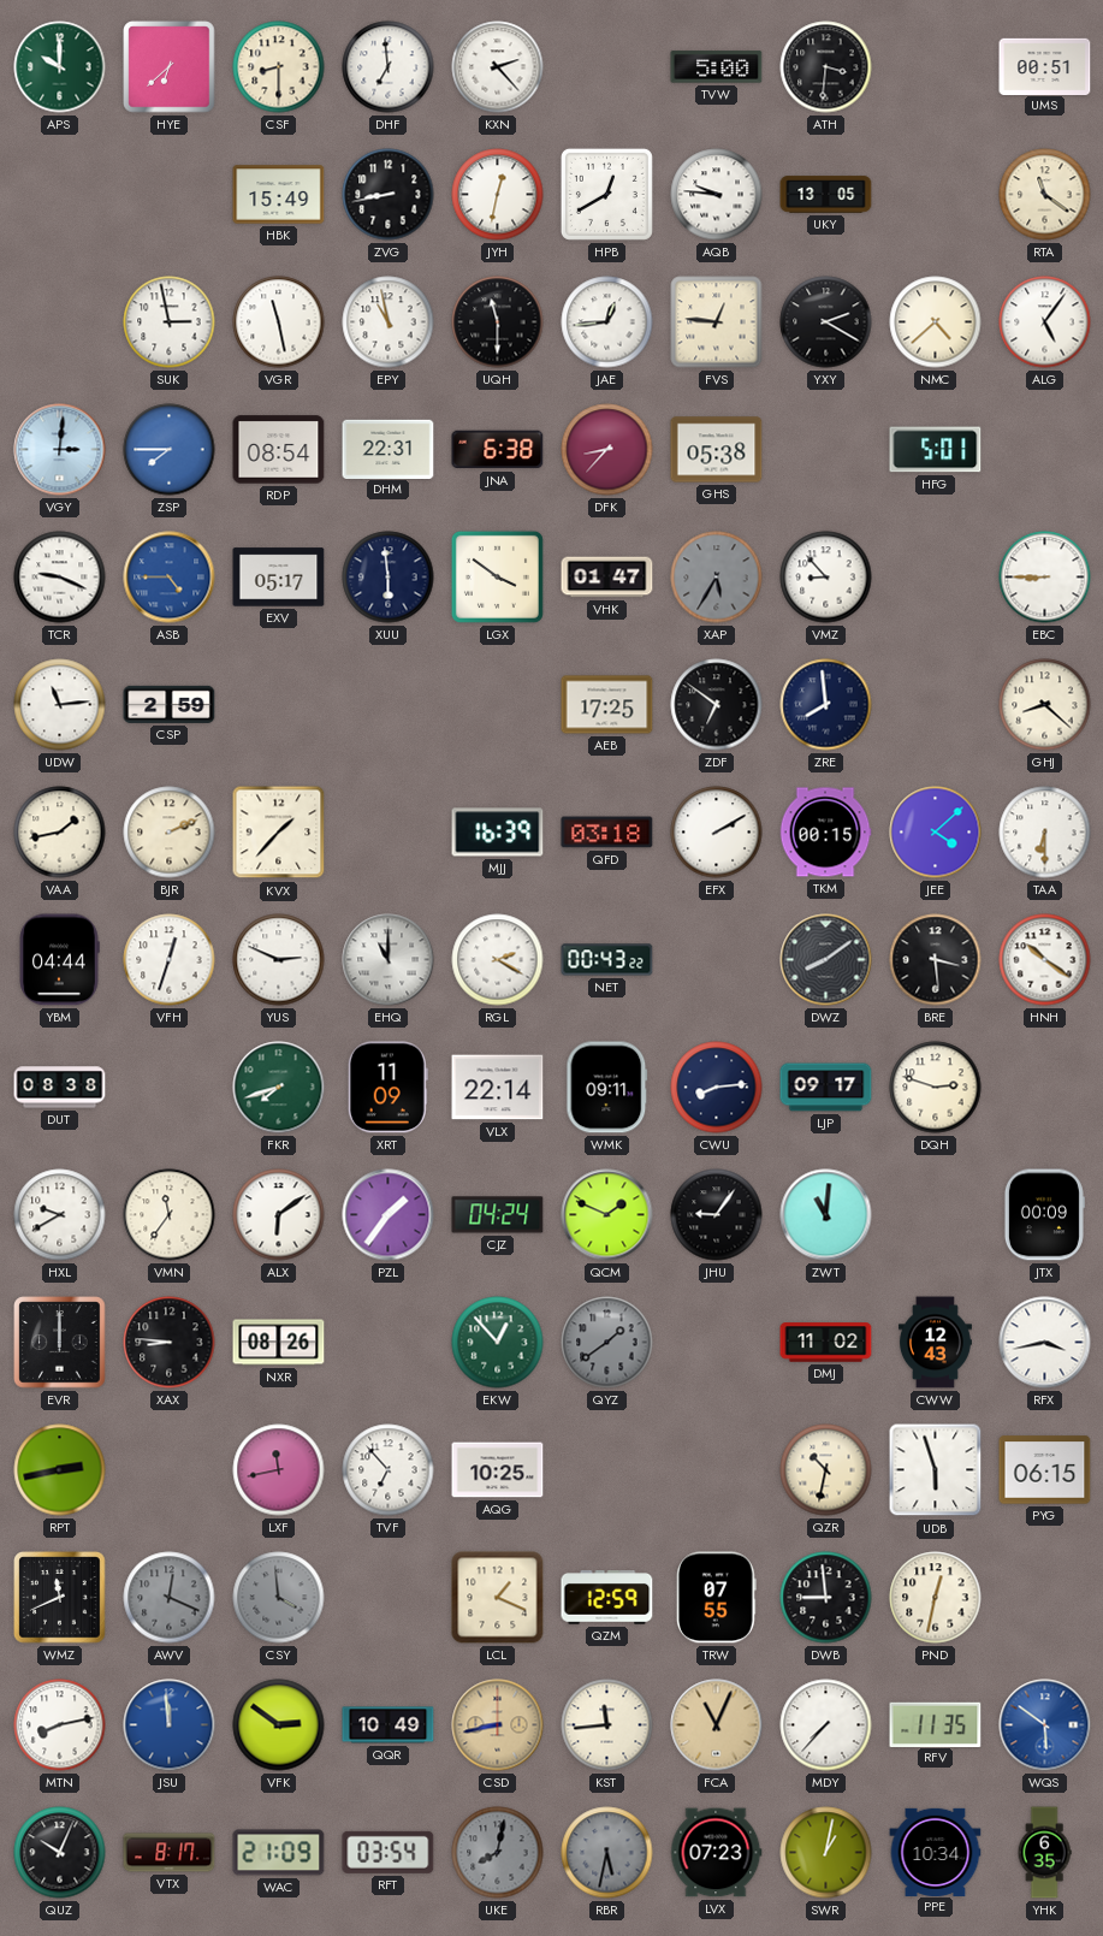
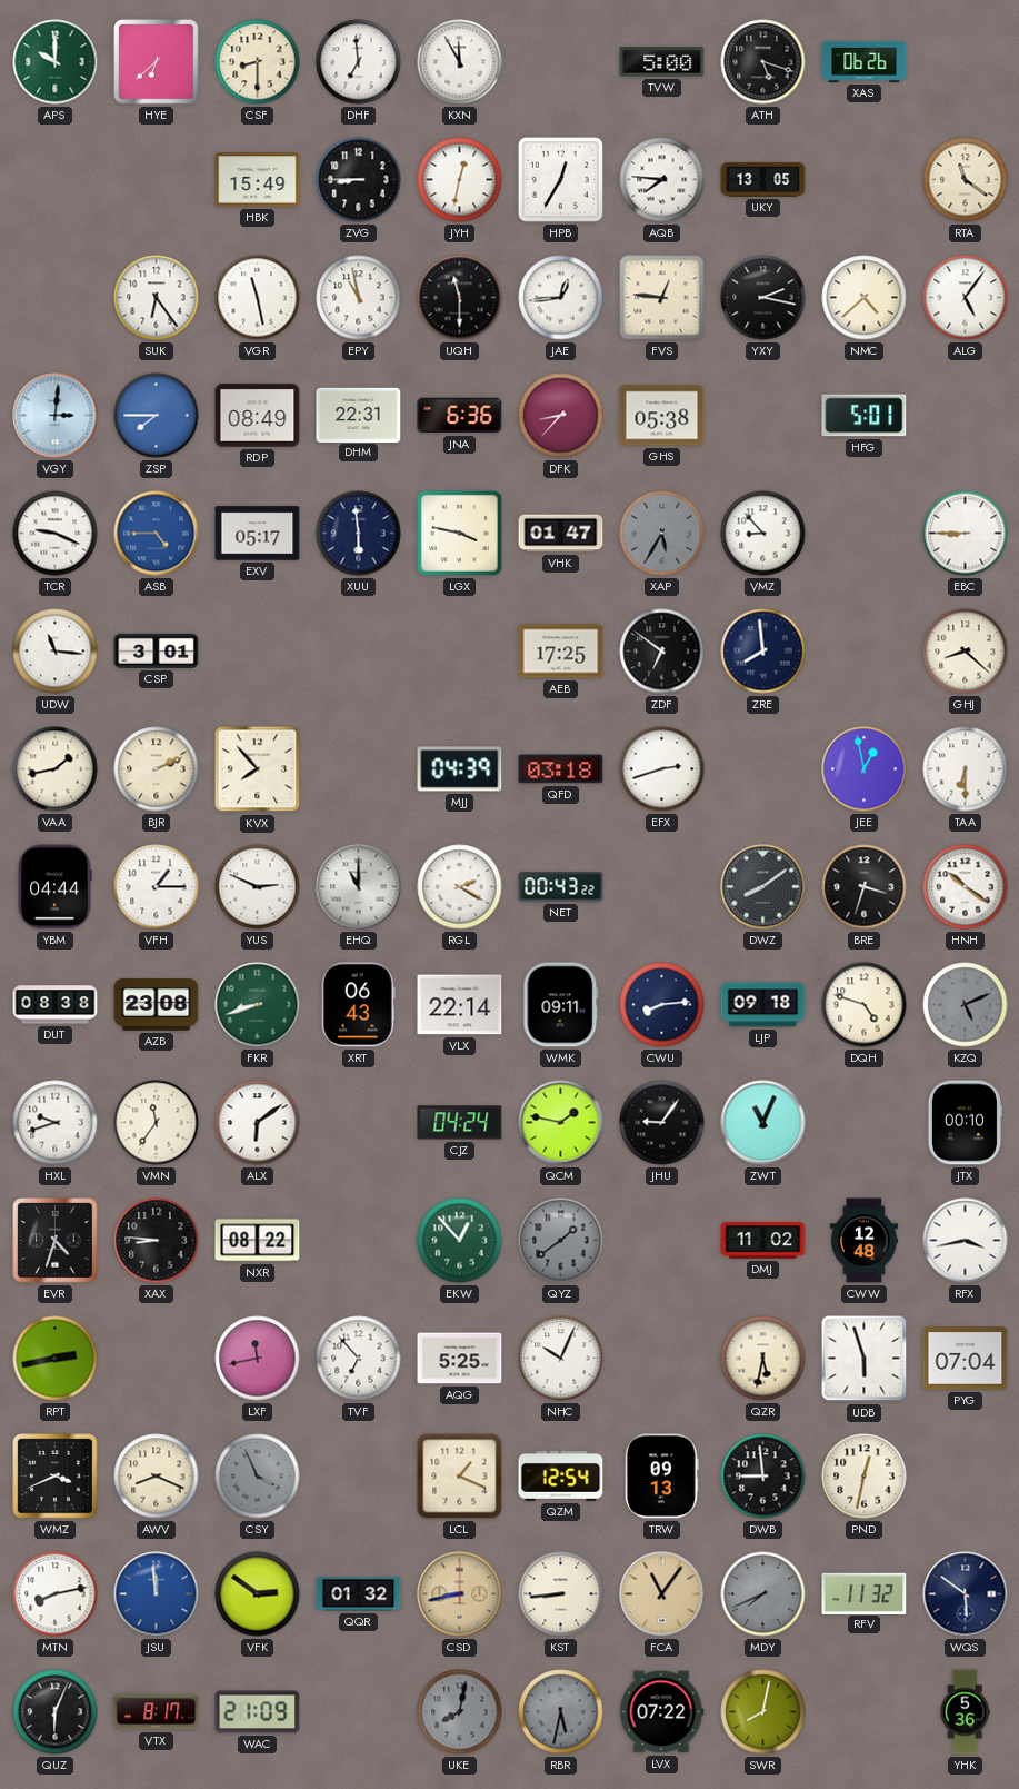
KXN: 2:23 -> 11:55
ATH: 3:31 -> 5:18
XAS: none -> 06:26
UMS: 00:51 -> none
ZVG: 8:43 -> 8:45
HPB: 12:40 -> 12:35
AQB: 9:46 -> 7:46
SUK: 2:58 -> 6:24
YXY: 2:20 -> 2:17
RDP: 08:54 -> 08:49
JNA: 6:38 -> 6:36
LGX: 3:51 -> 3:47
UDW: 11:14 -> 11:16
CSP: 2:59 -> 3:01
KVX: 1:37 -> 7:53
MJJ: 16:39 -> 04:39
EFX: 2:10 -> 2:42
TKM: 00:15 -> none
JEE: 4:08 -> 12:58
VFH: 12:33 -> 1:15
BRE: 3:29 -> 3:33
AZB: none -> 23:08
FKR: 7:42 -> 8:42
XRT: 11:09 -> 06:43
LJP: 09:17 -> 09:18
DQH: 2:48 -> 4:48
KZQ: none -> 5:11
HXL: 9:40 -> 9:42
PZL: 1:36 -> none
QCM: 1:49 -> 1:47
ZWT: 11:01 -> 11:04
JTX: 00:09 -> 00:10
EVR: 12:00 -> 4:33
NXR: 08:26 -> 08:22
CWW: 12:43 -> 12:48
AQG: 10:25 -> 5:25
NHC: none -> 10:04
QZR: 10:32 -> 5:32
PYG: 06:15 -> 07:04
WMZ: 11:41 -> 3:41
AWV: 12:19 -> 8:19
AWV dial: grey -> cream
CSY: 3:59 -> 3:56
QZM: 12:59 -> 12:54
TRW: 07:55 -> 09:13
QQR: 10:49 -> 01:32
KST: 11:44 -> 8:44
FCA: 11:04 -> 11:06
MDY: 7:37 -> 7:41
MDY dial: white -> grey
RFV: 11:35 -> 11:32
WQS dial: blue -> navy
QUZ: 10:04 -> 6:04
RFT: 03:54 -> none
LVX: 07:23 -> 07:22
SWR: 1:02 -> 8:02
PPE: 10:34 -> none
YHK: 6:35 -> 5:36
